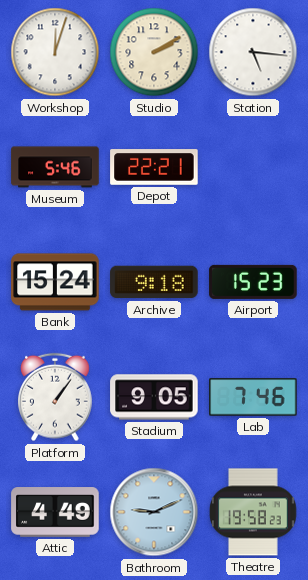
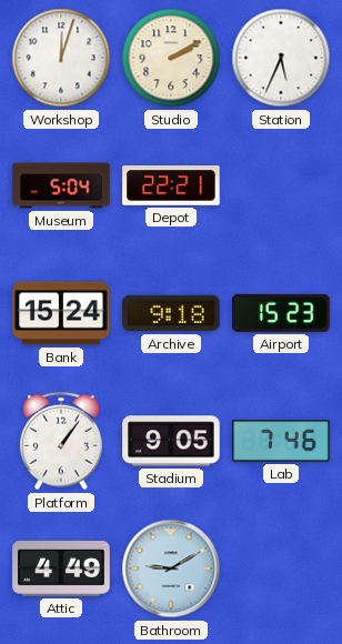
Station: 5:16 -> 5:34
Museum: 5:46 -> 5:04
Bathroom: 9:11 -> 9:10
Theatre: 19:58 -> none
